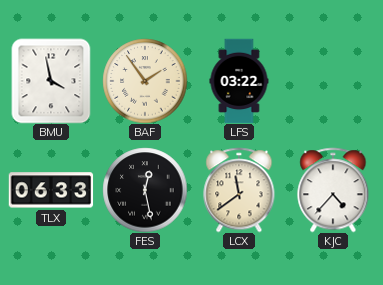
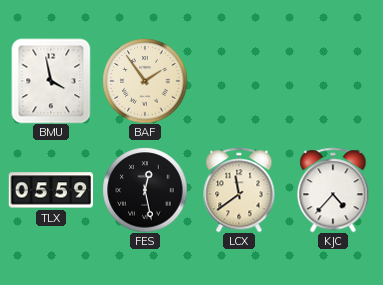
LFS: 03:22 -> none
TLX: 06:33 -> 05:59
